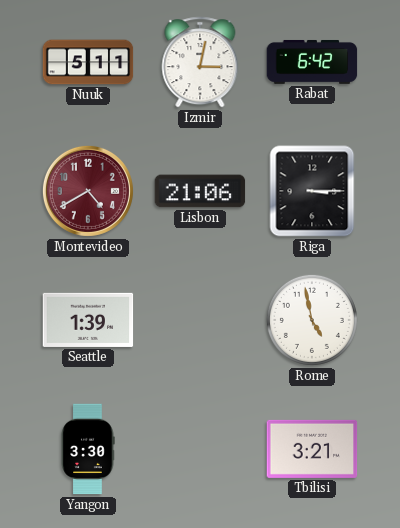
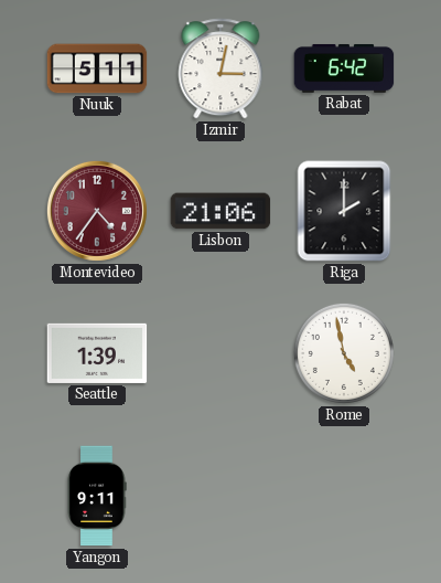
Montevideo: 4:40 -> 4:36
Riga: 3:15 -> 2:00
Yangon: 3:30 -> 9:11
Tbilisi: 3:21 -> none
